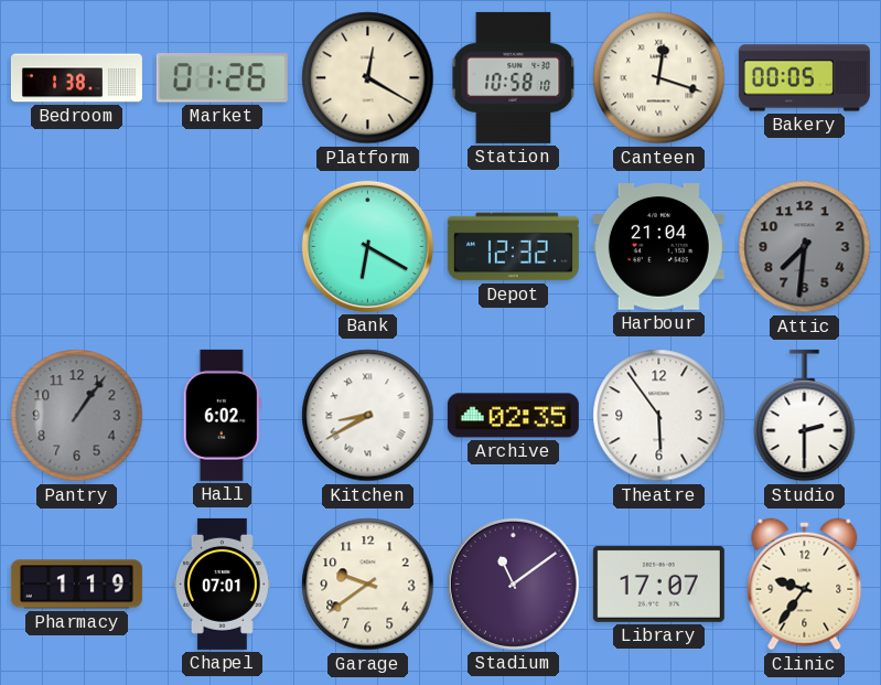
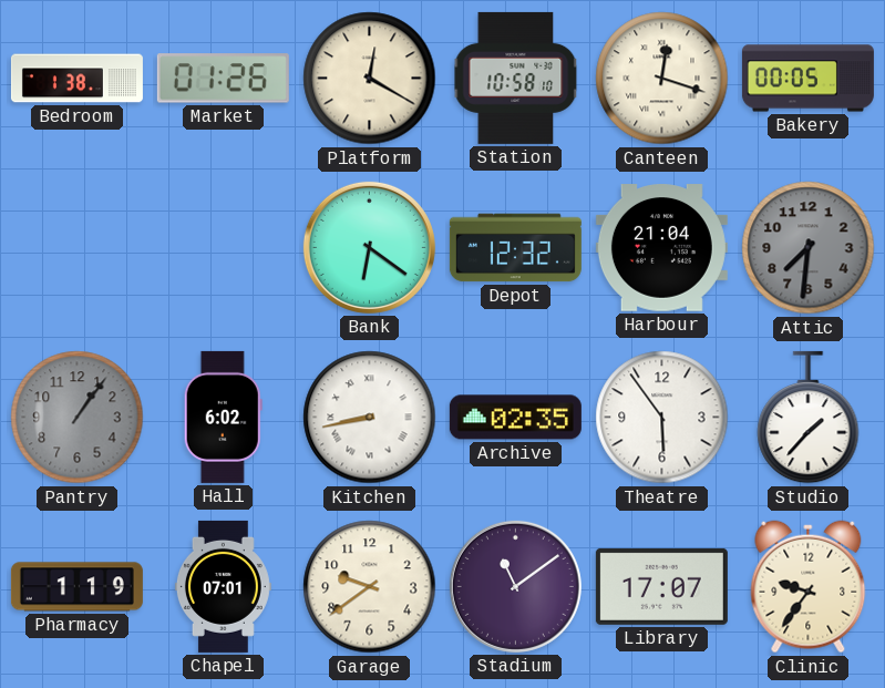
Bank: 6:20 -> 6:21
Kitchen: 8:40 -> 8:43
Studio: 2:30 -> 1:37
